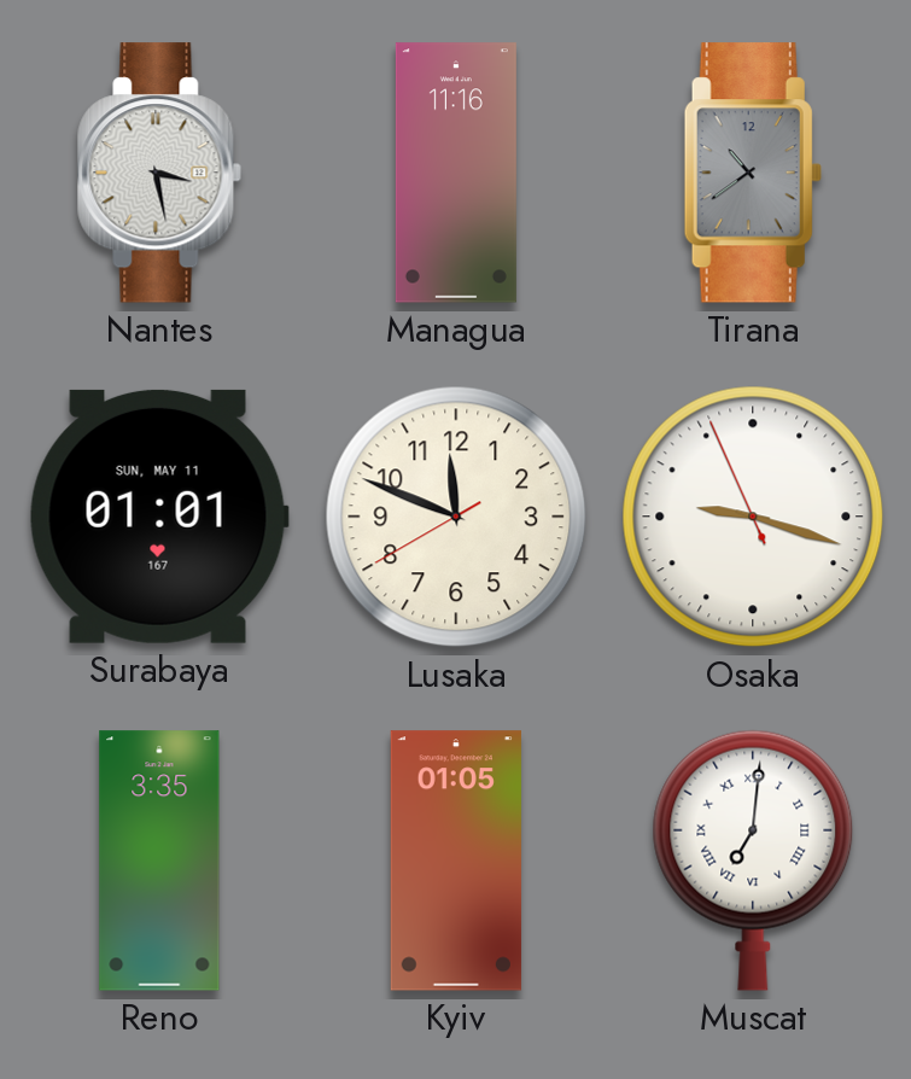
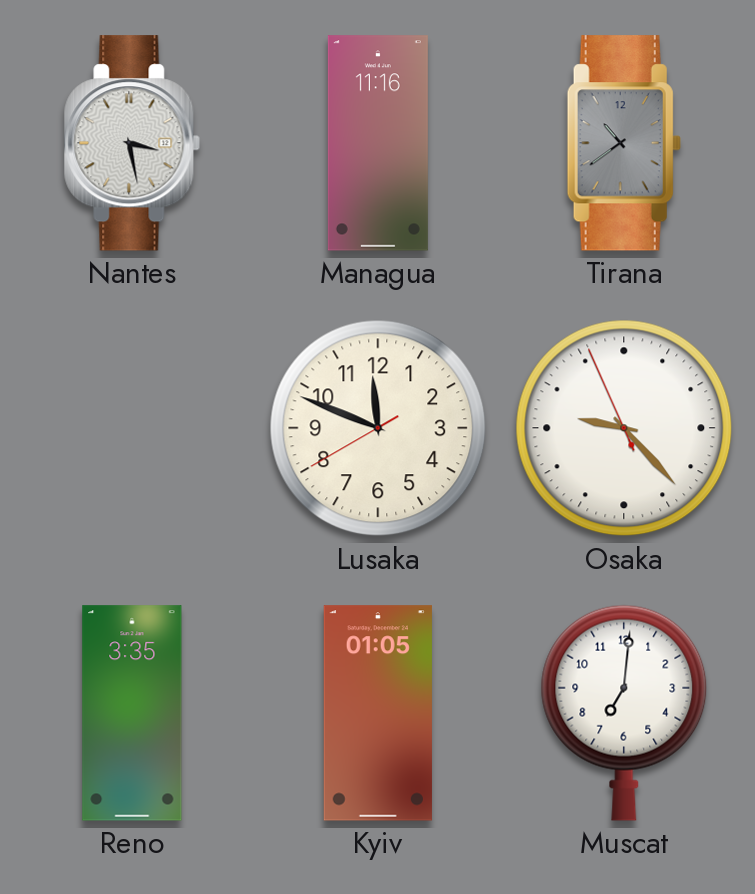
Surabaya: 01:01 -> none
Osaka: 9:17 -> 9:22
Muscat numerals: Roman -> Arabic
